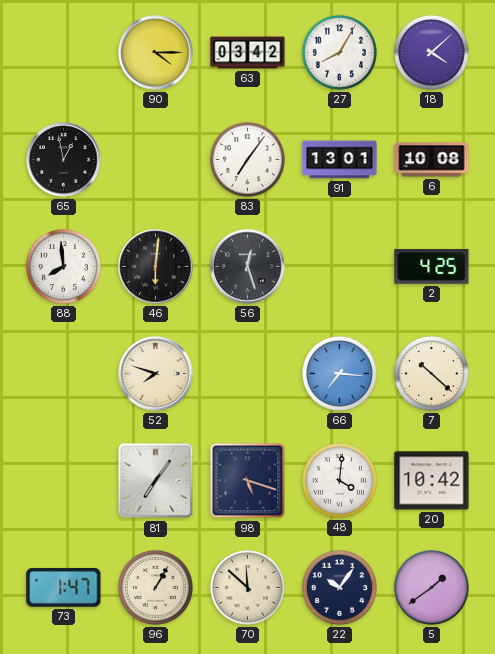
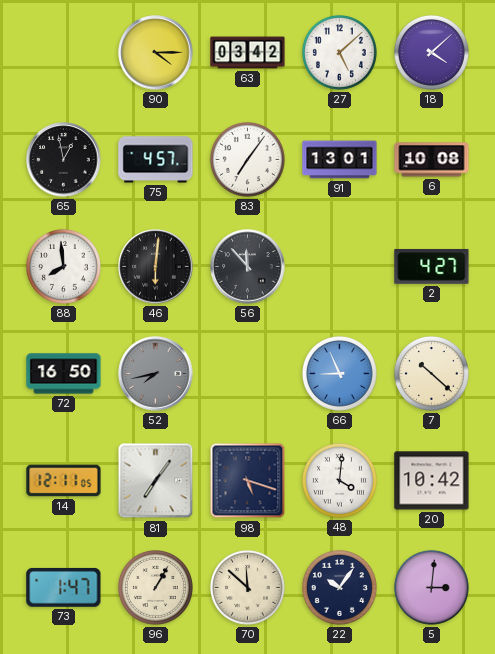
27: 8:05 -> 5:08
75: none -> 4:57
56: 12:27 -> 11:53
2: 4:25 -> 4:27
72: none -> 16:50
52: 7:48 -> 7:43
52 dial: cream -> grey
66: 7:16 -> 8:56
14: none -> 12:11
5: 1:39 -> 3:01
